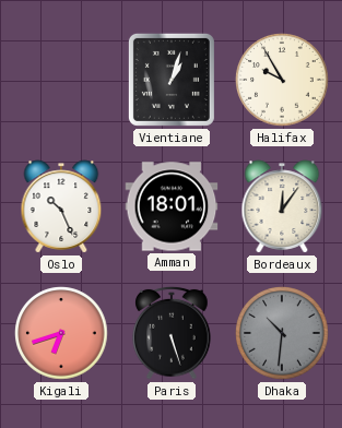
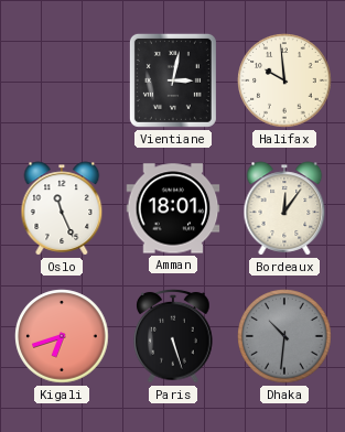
Vientiane: 1:03 -> 3:02
Halifax: 9:55 -> 9:59
Oslo: 10:26 -> 11:26
